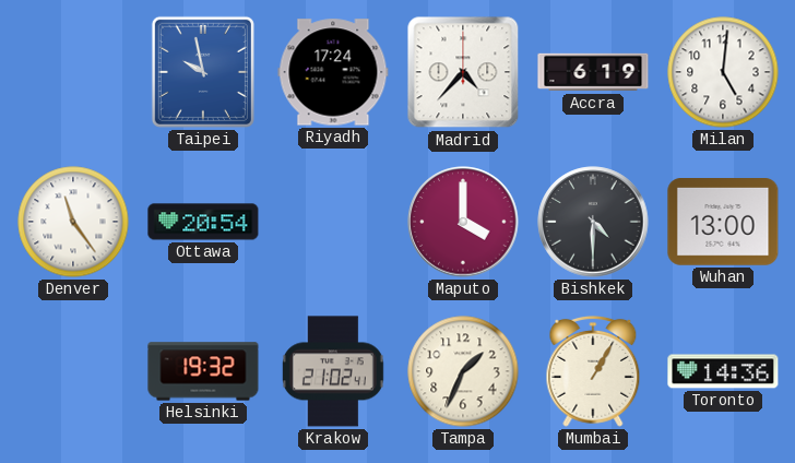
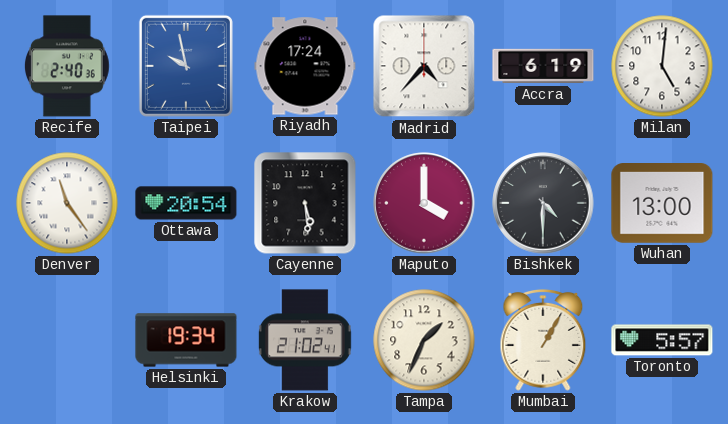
Recife: none -> 2:40
Cayenne: none -> 5:29
Helsinki: 19:32 -> 19:34
Toronto: 14:36 -> 5:57
